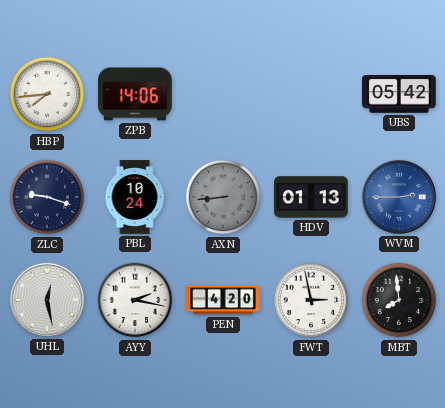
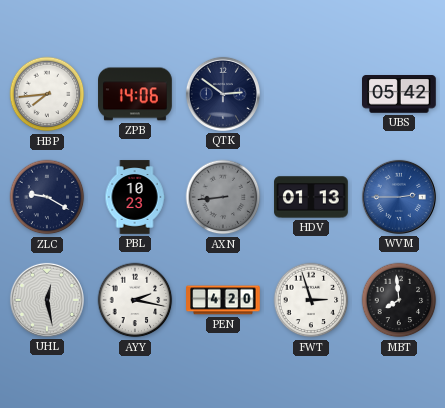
QTK: none -> 2:51
ZLC: 9:18 -> 9:20
PBL: 10:24 -> 10:23
FWT: 2:58 -> 2:57
